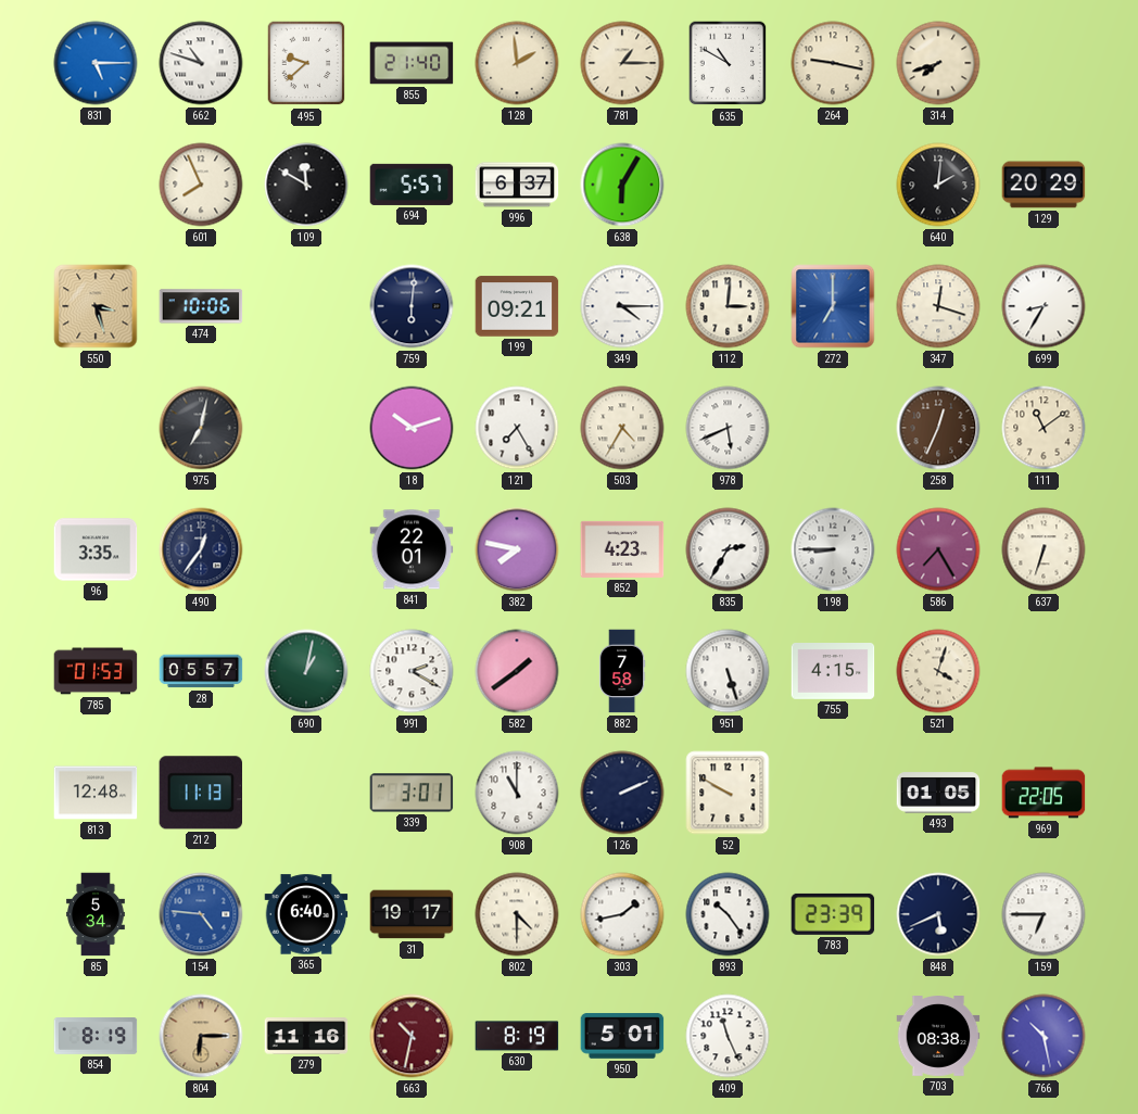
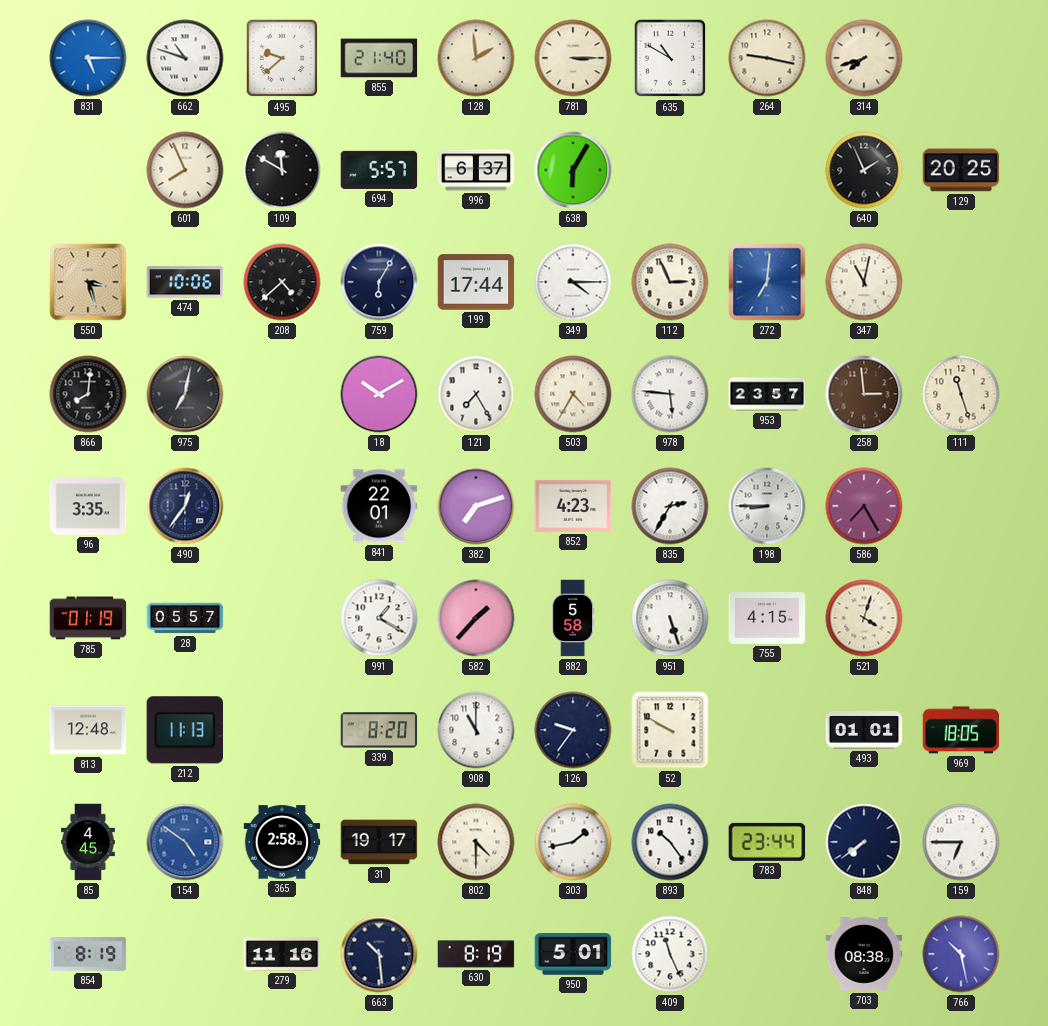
781: 1:15 -> 3:15
640: 2:01 -> 1:56
129: 20:29 -> 20:25
208: none -> 4:38
759: 6:01 -> 6:05
199: 09:21 -> 17:44
112: 3:01 -> 2:56
272: 7:00 -> 7:01
347: 12:18 -> 11:02
699: 8:35 -> none
866: none -> 8:01
18: 10:12 -> 10:10
978: 5:41 -> 5:46
953: none -> 23:57
258: 12:34 -> 2:59
111: 11:09 -> 11:27
382: 7:47 -> 7:12
637: 6:33 -> none
785: 01:53 -> 01:19
690: 1:02 -> none
991: 2:20 -> 1:20
582: 1:39 -> 1:37
882: 7:58 -> 5:58
339: 3:01 -> 8:20
126: 2:11 -> 9:36
493: 01:05 -> 01:01
969: 22:05 -> 18:05
85: 5:34 -> 4:45
154: 4:46 -> 4:51
365: 6:40 -> 2:58
783: 23:39 -> 23:44
848: 5:41 -> 7:39
804: 6:15 -> none
663: 10:32 -> 10:29
663 dial: burgundy -> navy
